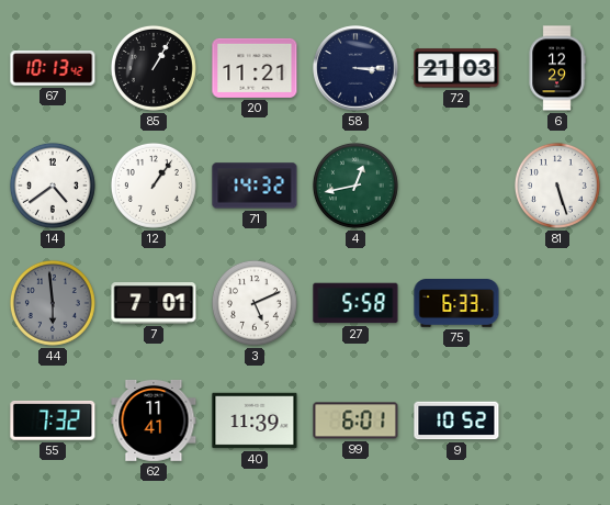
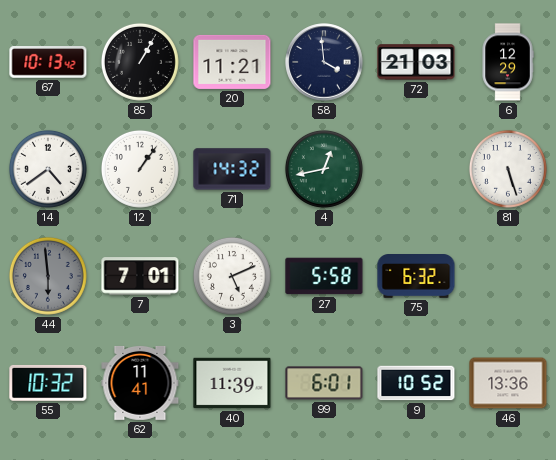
58: 3:15 -> 3:59
75: 6:33 -> 6:32
55: 7:32 -> 10:32
46: none -> 13:36
